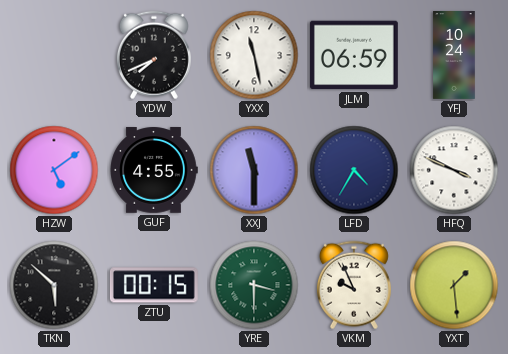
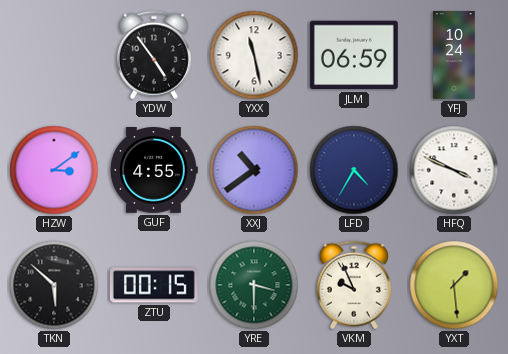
YDW: 7:41 -> 4:54
HZW: 5:09 -> 3:09
XXJ: 11:30 -> 10:39
